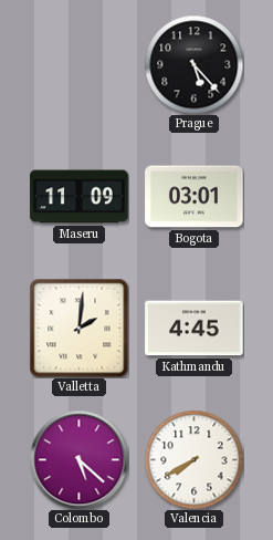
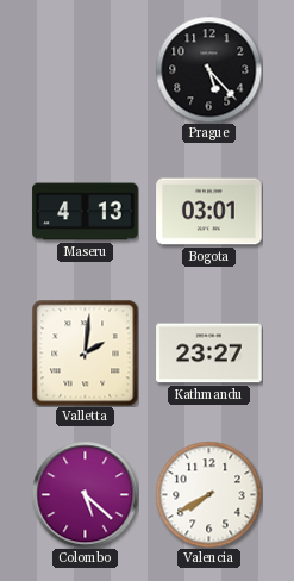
Maseru: 11:09 -> 4:13
Kathmandu: 4:45 -> 23:27
